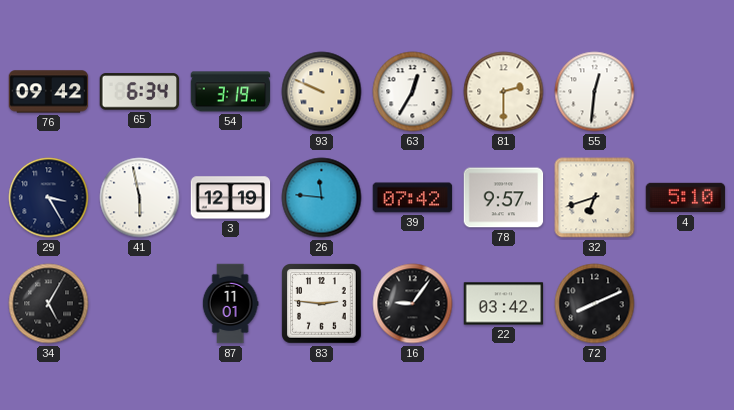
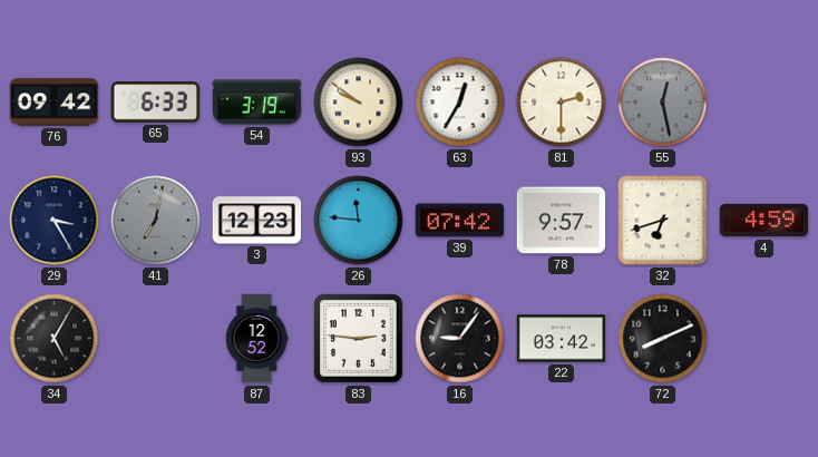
65: 6:34 -> 6:33
93: 9:49 -> 9:51
55: 12:31 -> 12:28
55 dial: white -> grey
41: 5:58 -> 7:02
41 dial: white -> grey
3: 12:19 -> 12:23
4: 5:10 -> 4:59
87: 11:01 -> 12:52
